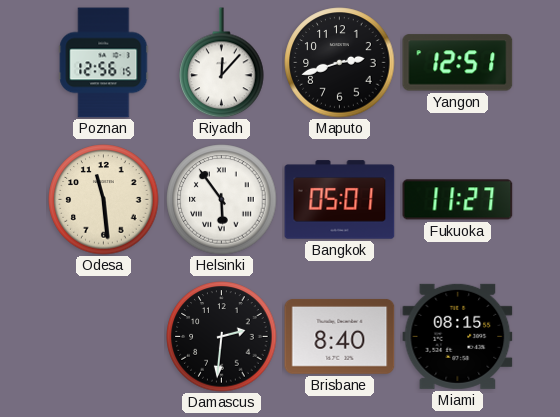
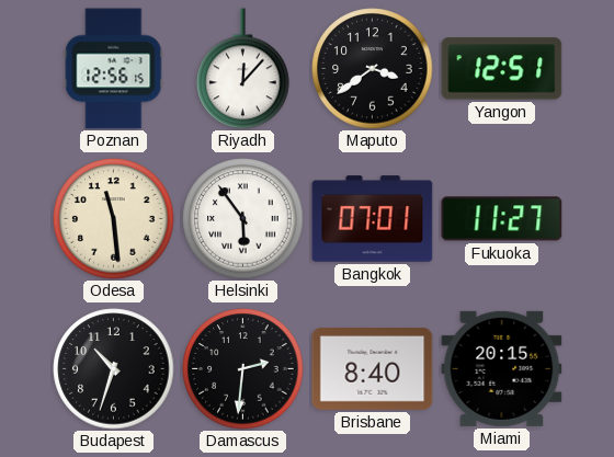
Maputo: 2:42 -> 3:39
Bangkok: 05:01 -> 07:01
Budapest: none -> 10:33
Miami: 08:15 -> 20:15
